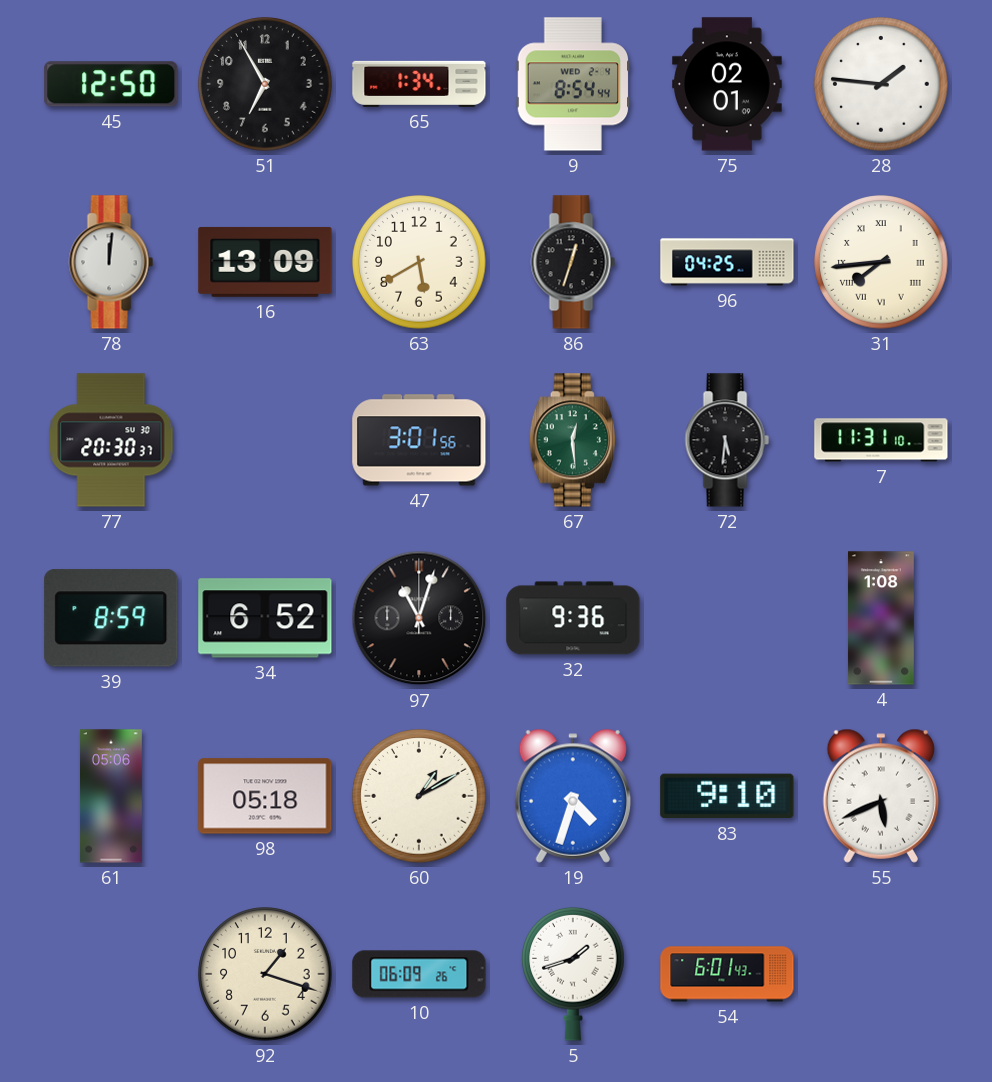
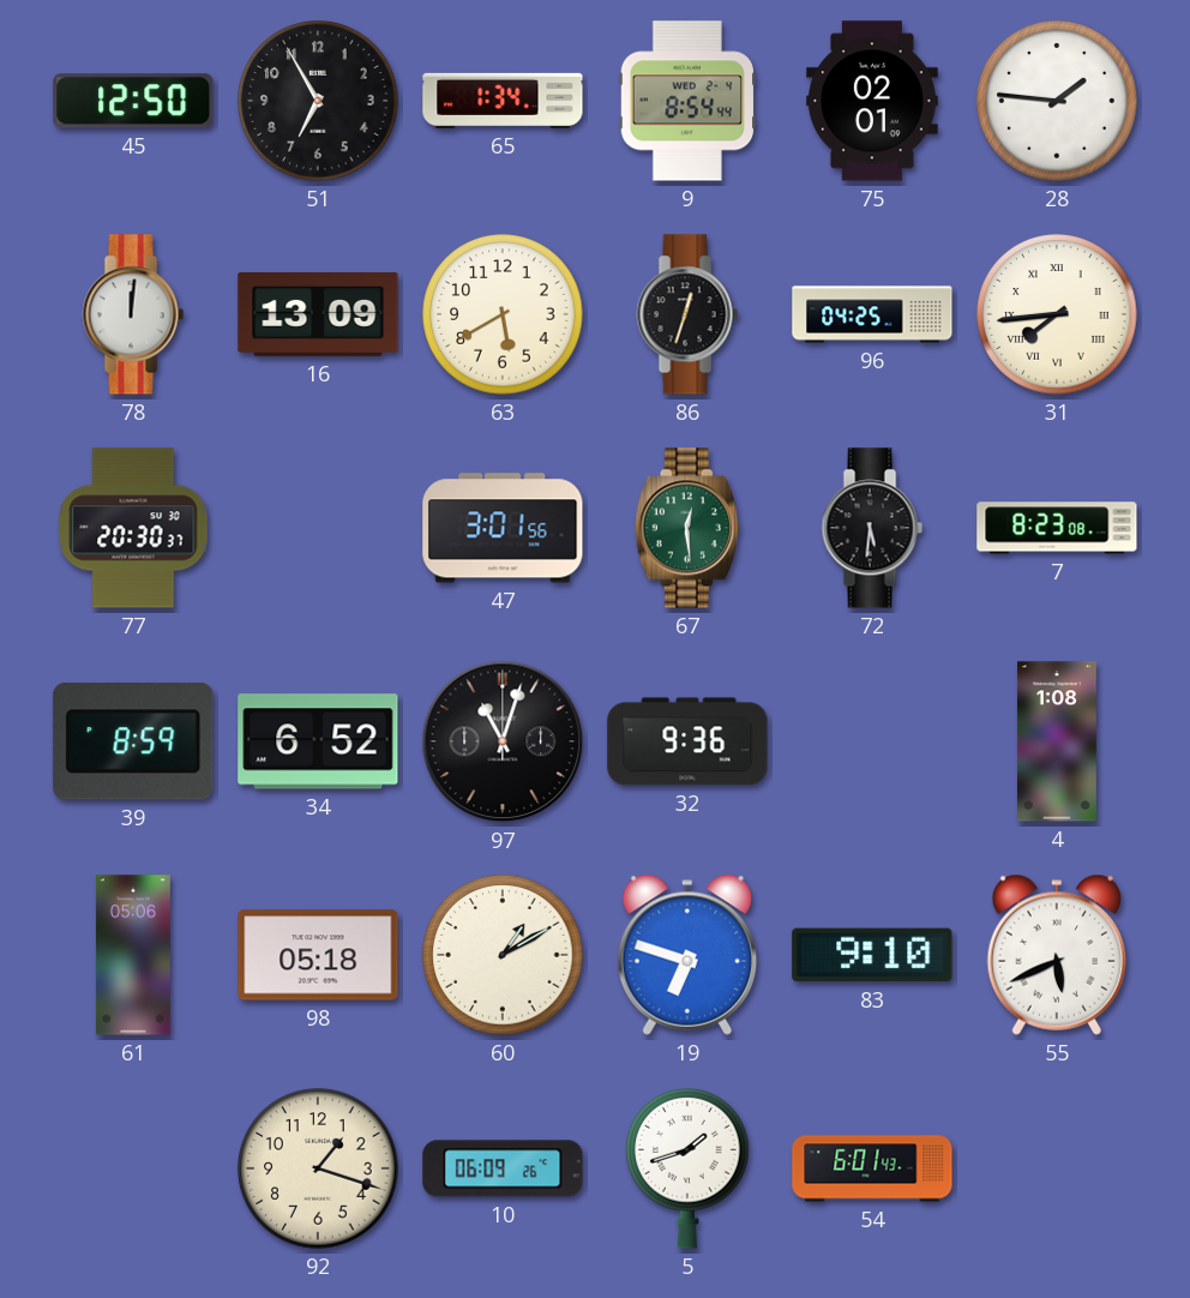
7: 11:31 -> 8:23
19: 4:33 -> 6:48
